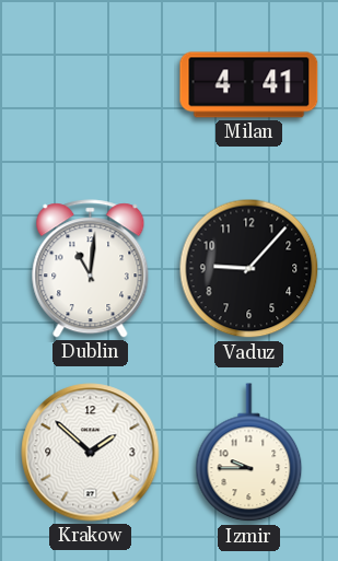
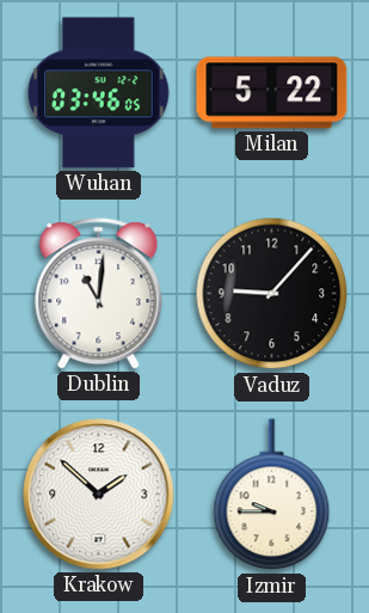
Wuhan: none -> 03:46
Milan: 4:41 -> 5:22
